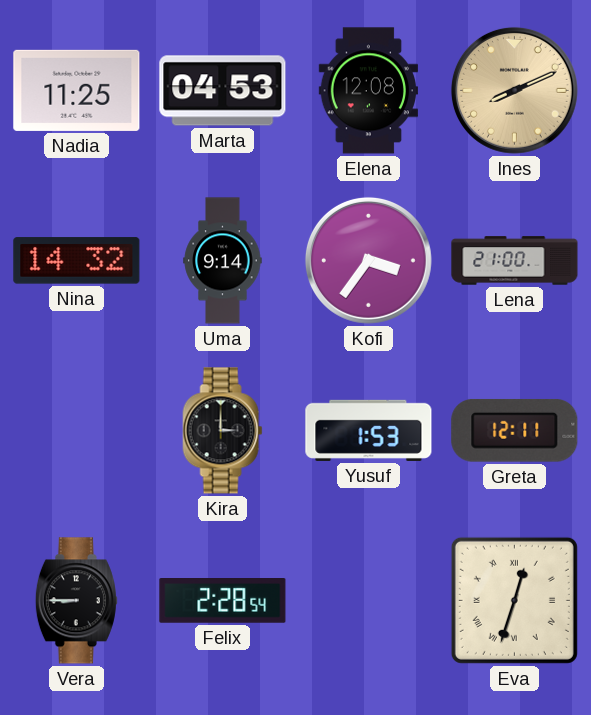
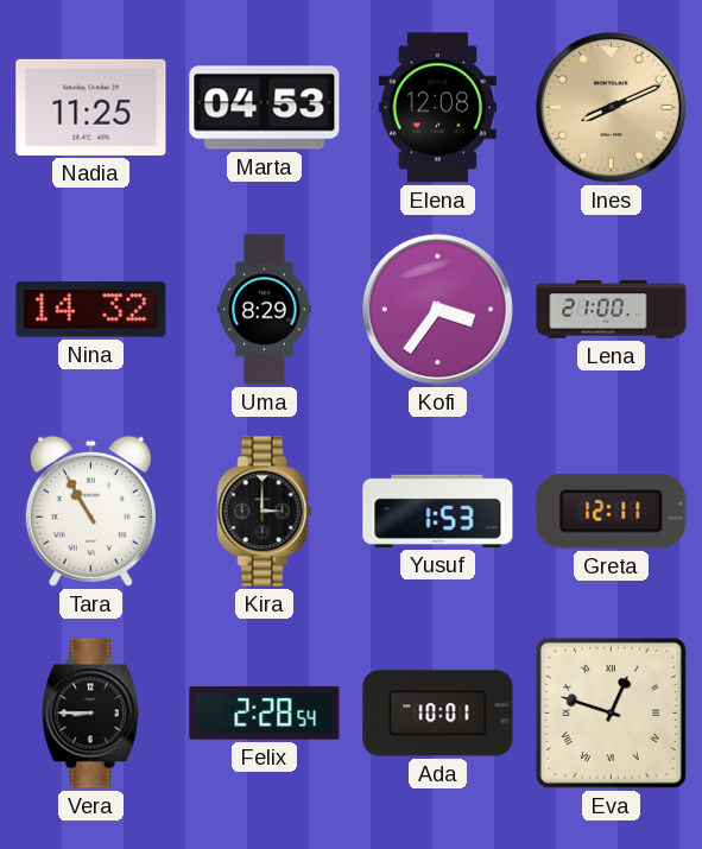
Uma: 9:14 -> 8:29
Tara: none -> 10:55
Ada: none -> 10:01
Eva: 12:33 -> 12:48
